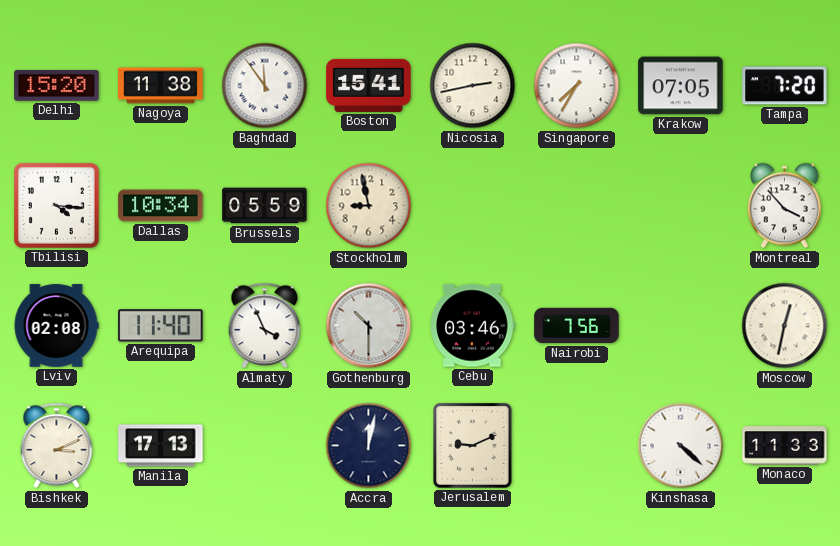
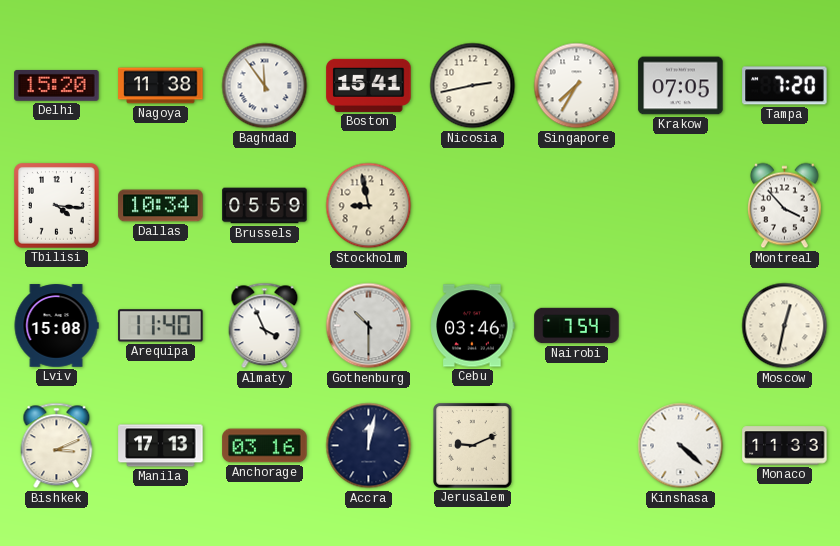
Lviv: 02:08 -> 15:08
Nairobi: 7:56 -> 7:54
Anchorage: none -> 03:16
